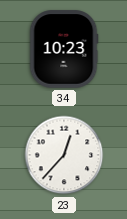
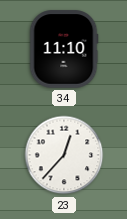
34: 10:23 -> 11:10
